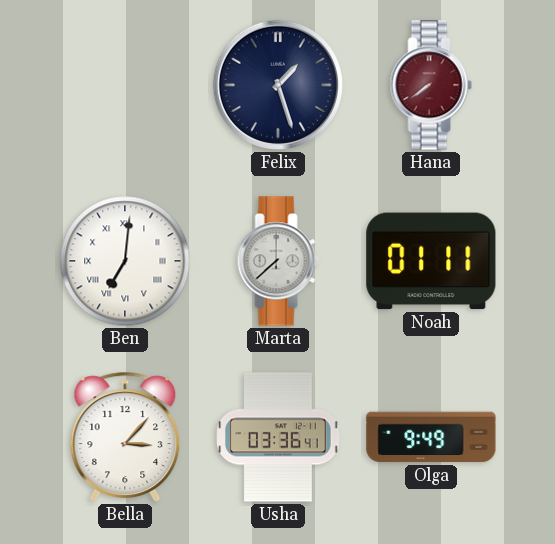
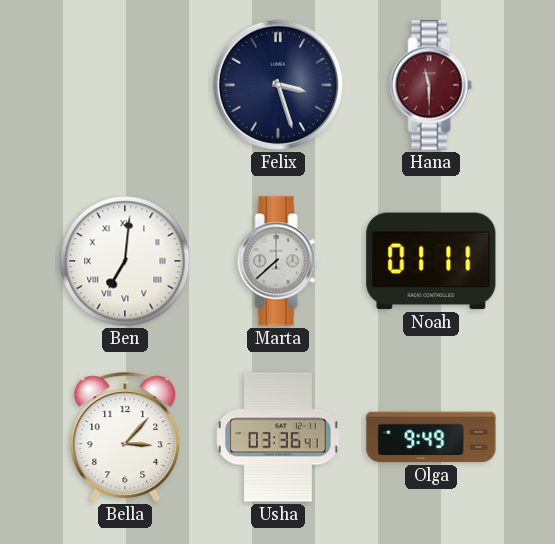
Felix: 1:27 -> 3:27
Hana: 7:39 -> 11:30
